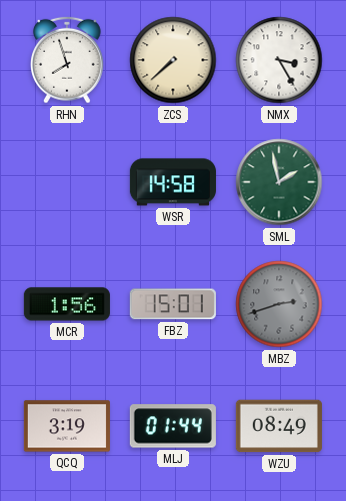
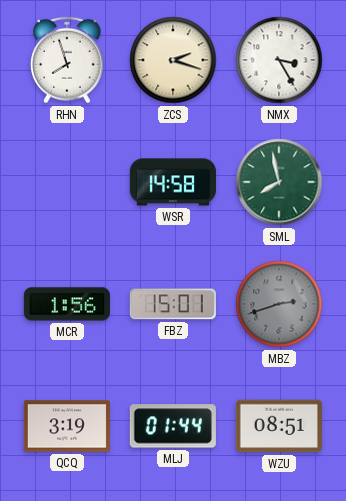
ZCS: 7:38 -> 2:18
SML: 1:58 -> 7:58
WZU: 08:49 -> 08:51
